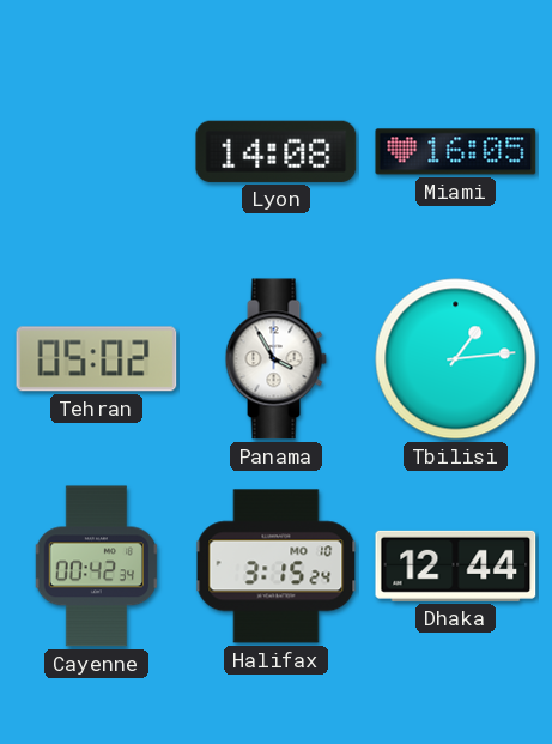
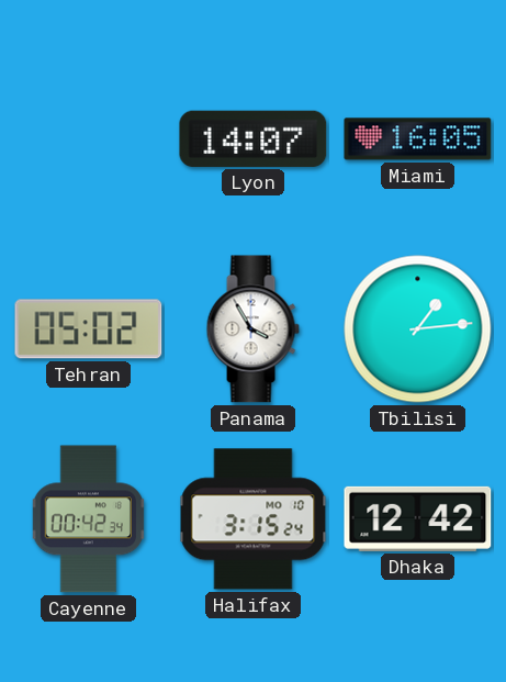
Lyon: 14:08 -> 14:07
Dhaka: 12:44 -> 12:42
